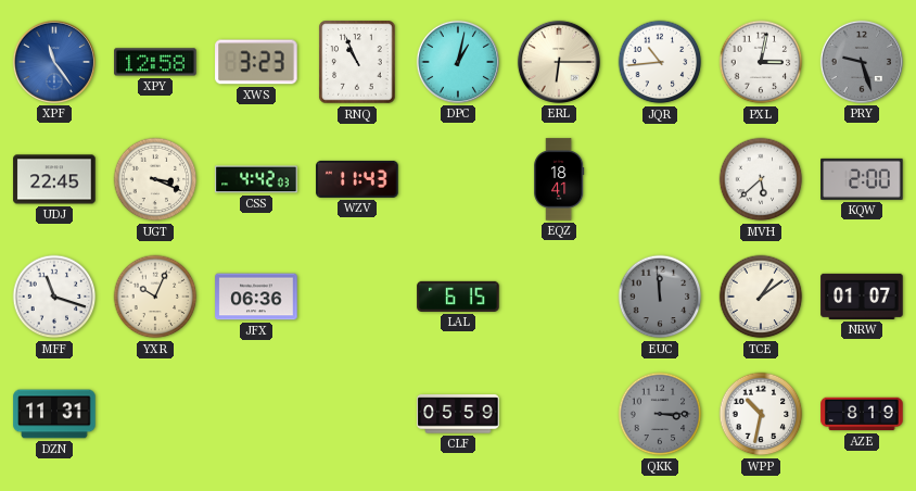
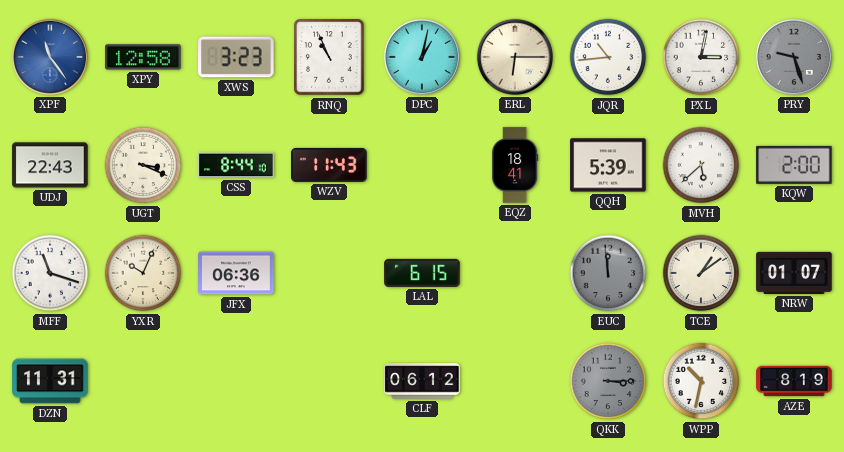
UDJ: 22:45 -> 22:43
CSS: 4:42 -> 8:44
QQH: none -> 5:39
CLF: 05:59 -> 06:12
